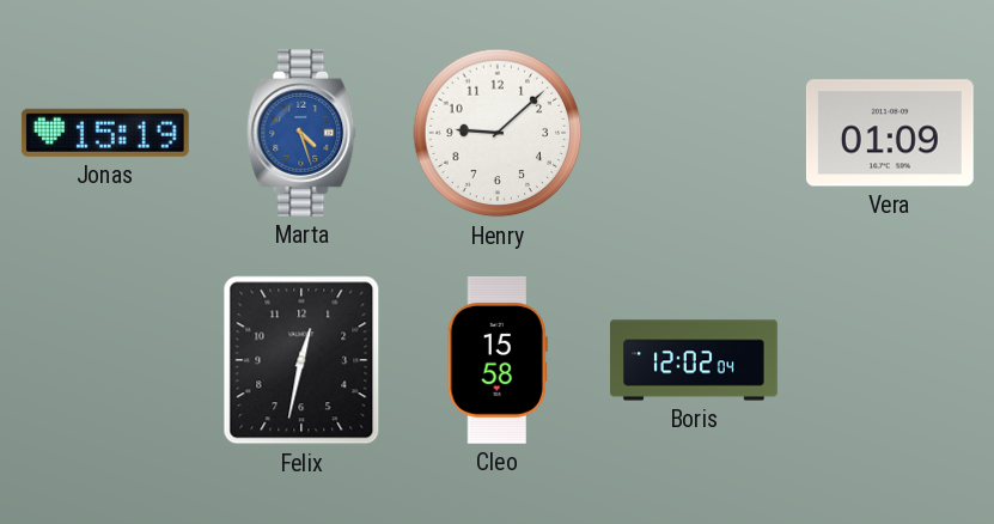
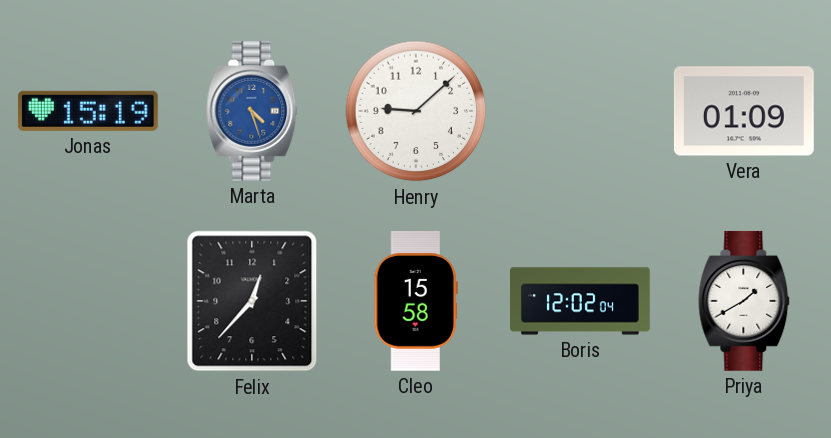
Felix: 12:32 -> 12:37
Priya: none -> 1:40
